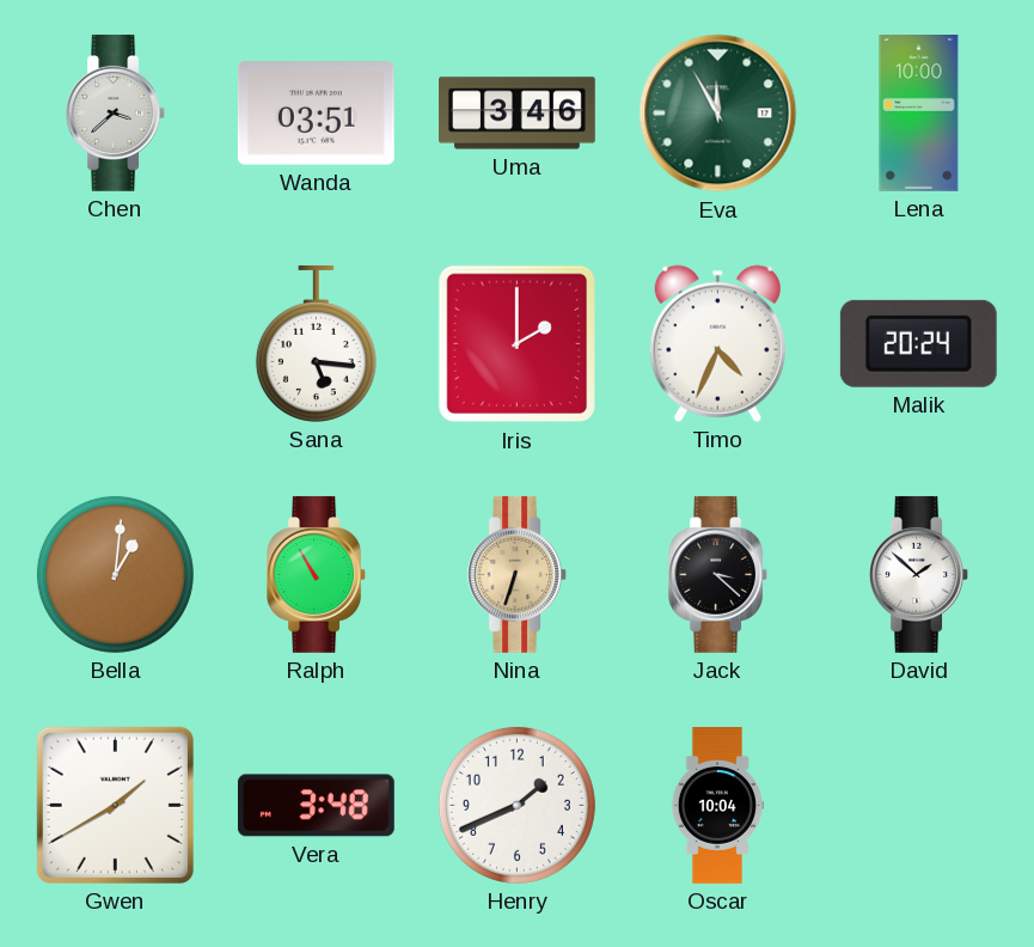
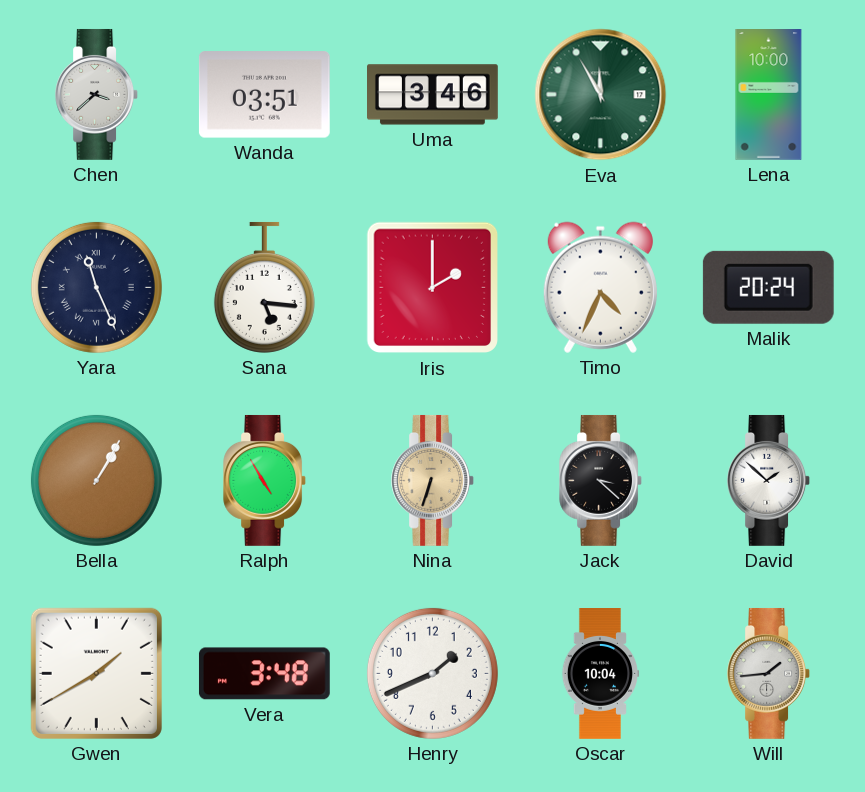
Yara: none -> 11:26
Bella: 1:01 -> 1:05
Ralph: 10:55 -> 4:55
Will: none -> 1:44
